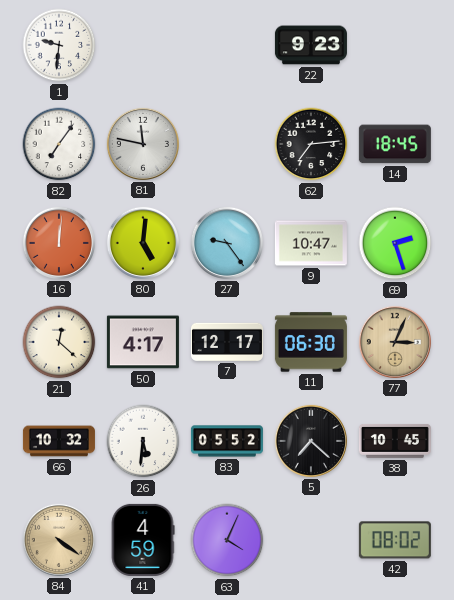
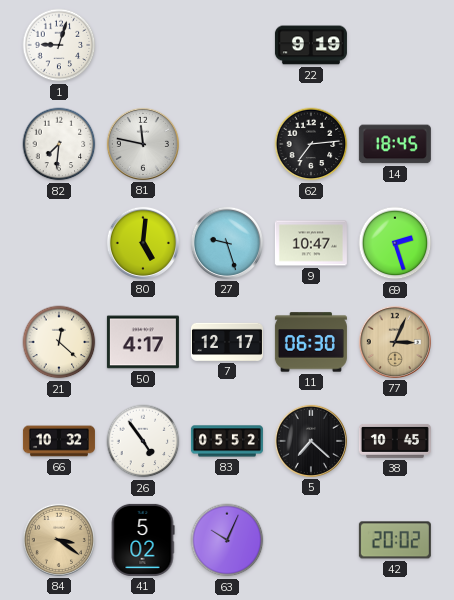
1: 9:31 -> 9:03
22: 9:23 -> 9:19
82: 7:06 -> 7:31
16: 12:01 -> none
27: 9:24 -> 9:27
26: 5:31 -> 4:54
84: 4:21 -> 3:21
41: 4:59 -> 5:02
63: 4:04 -> 10:04
42: 08:02 -> 20:02
